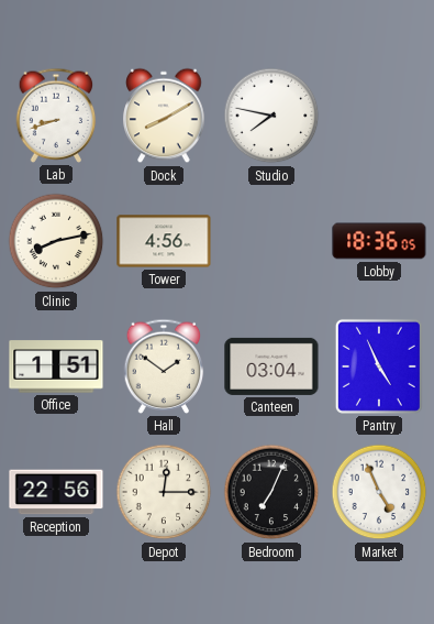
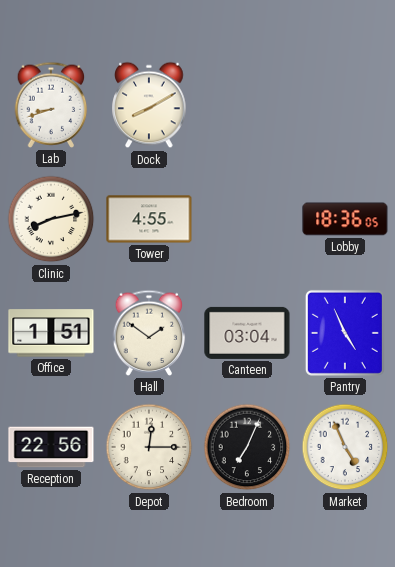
Studio: 7:47 -> none
Tower: 4:56 -> 4:55
